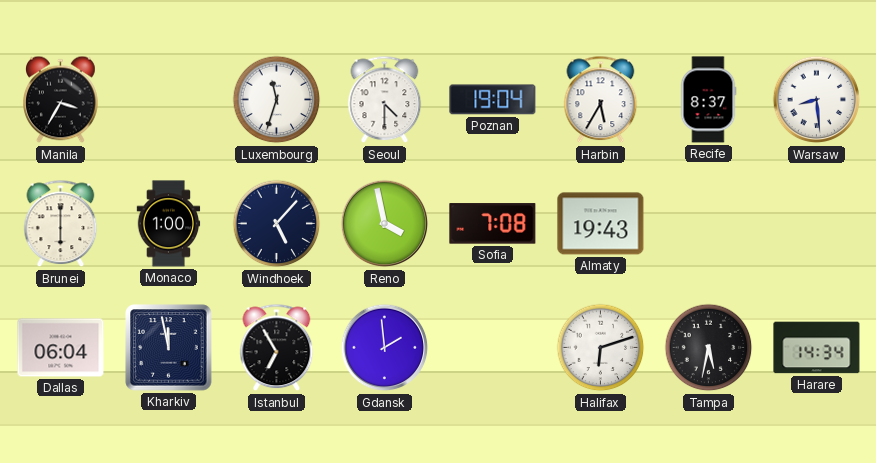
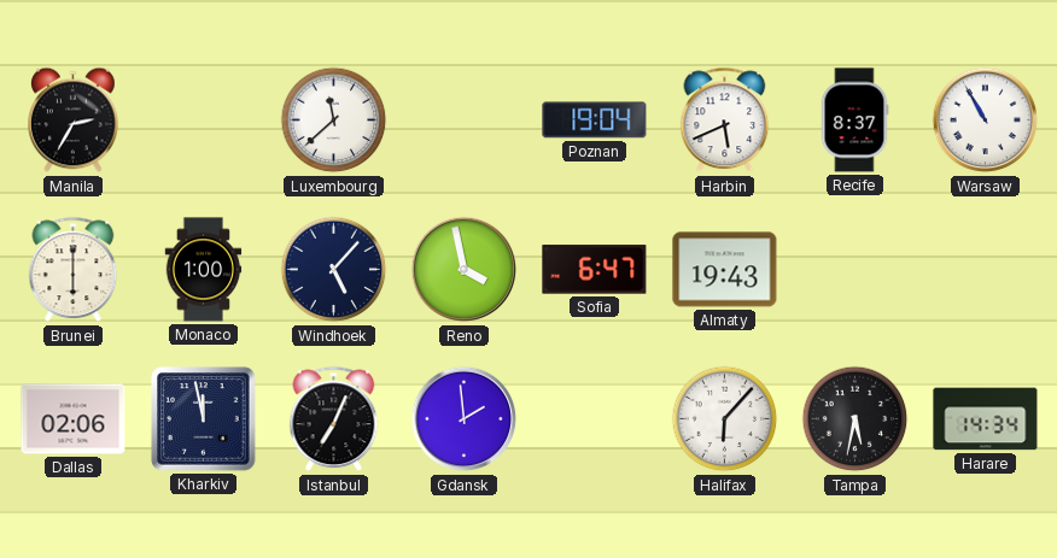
Manila: 3:35 -> 2:35
Luxembourg: 11:33 -> 11:38
Seoul: 4:30 -> none
Harbin: 5:35 -> 5:41
Warsaw: 8:29 -> 10:55
Sofia: 7:08 -> 6:47
Dallas: 06:04 -> 02:06
Istanbul: 6:55 -> 7:04
Halifax: 6:12 -> 6:07
